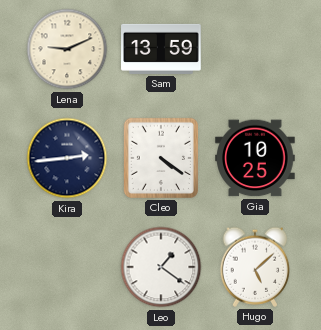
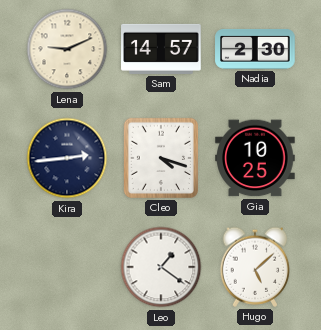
Sam: 13:59 -> 14:57
Nadia: none -> 2:30
Cleo: 4:21 -> 4:18
